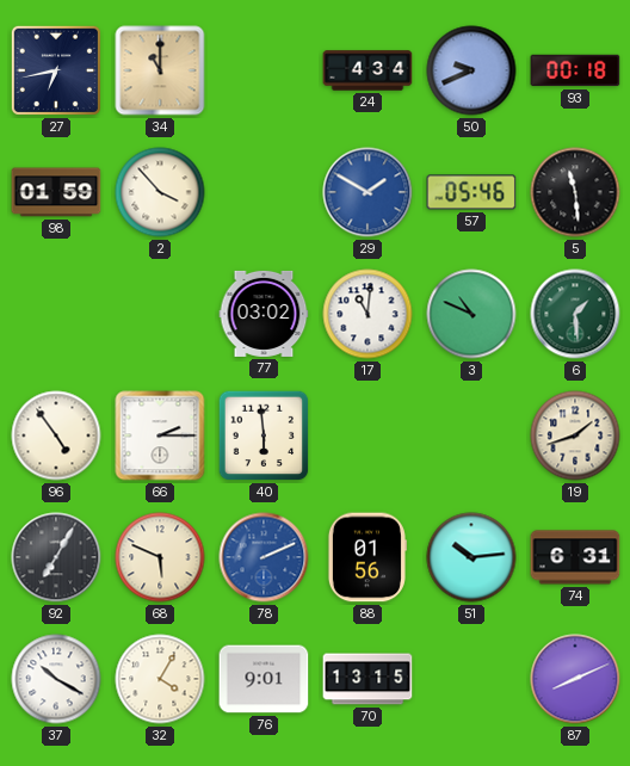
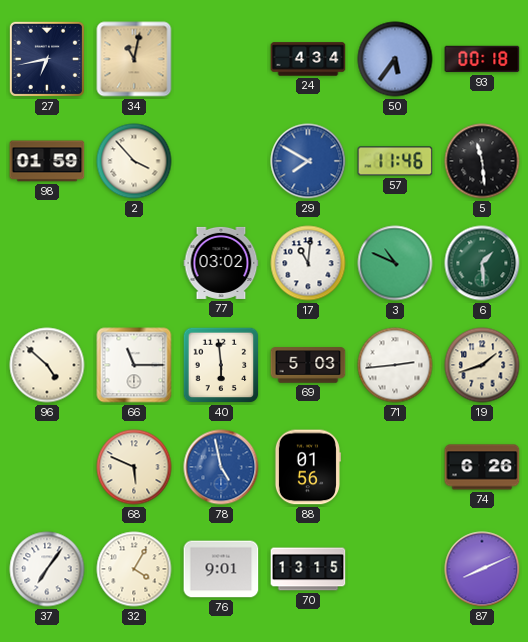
34: 11:00 -> 11:02
50: 9:41 -> 5:36
29: 1:50 -> 7:50
57: 05:46 -> 11:46
96: 4:54 -> 4:52
66: 2:15 -> 11:15
69: none -> 5:03
71: none -> 2:44
92: 7:05 -> none
78: 2:11 -> 4:58
51: 10:14 -> none
74: 6:31 -> 6:26
37: 10:20 -> 7:06
